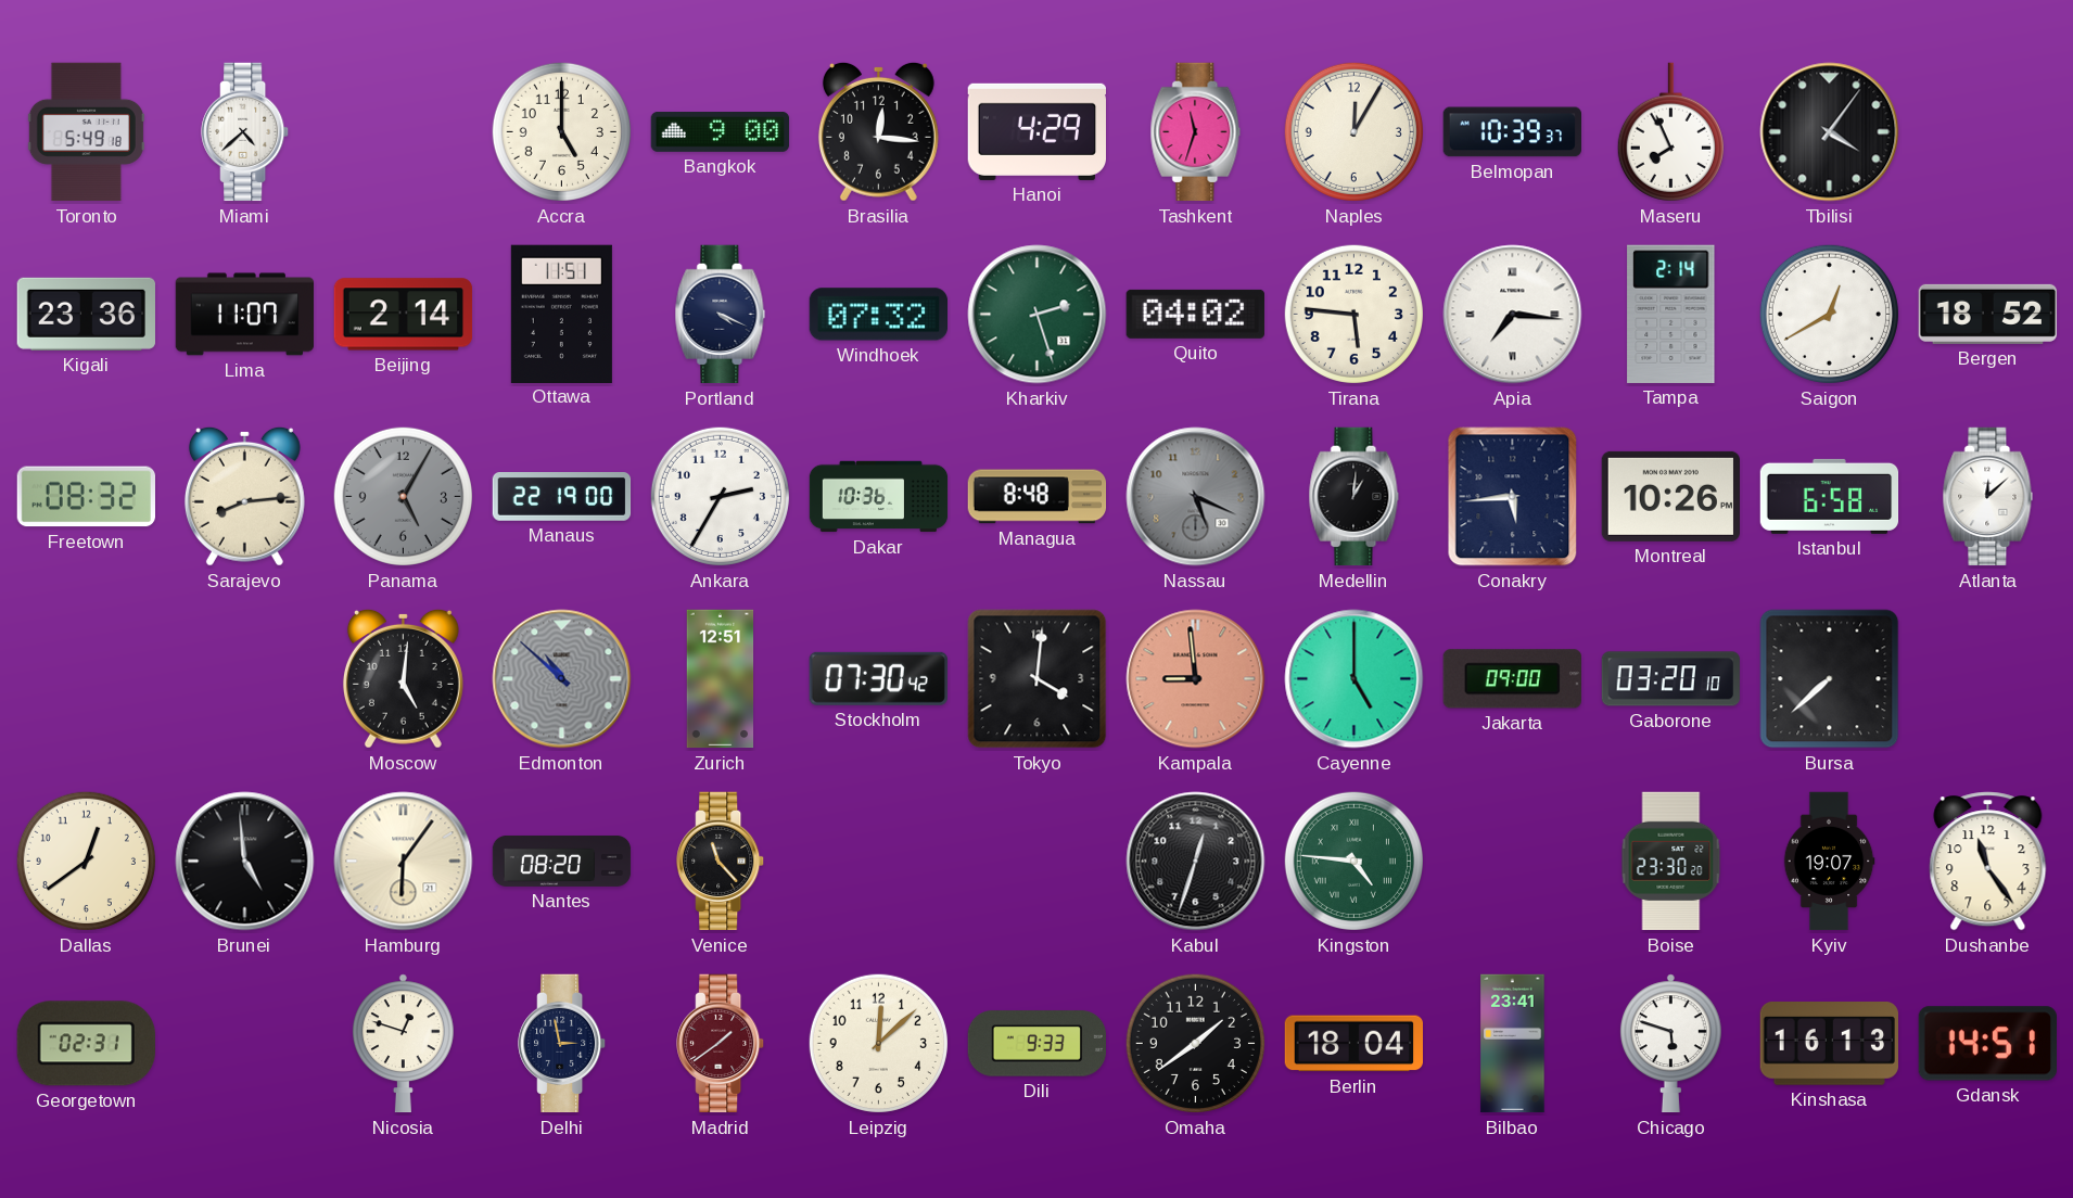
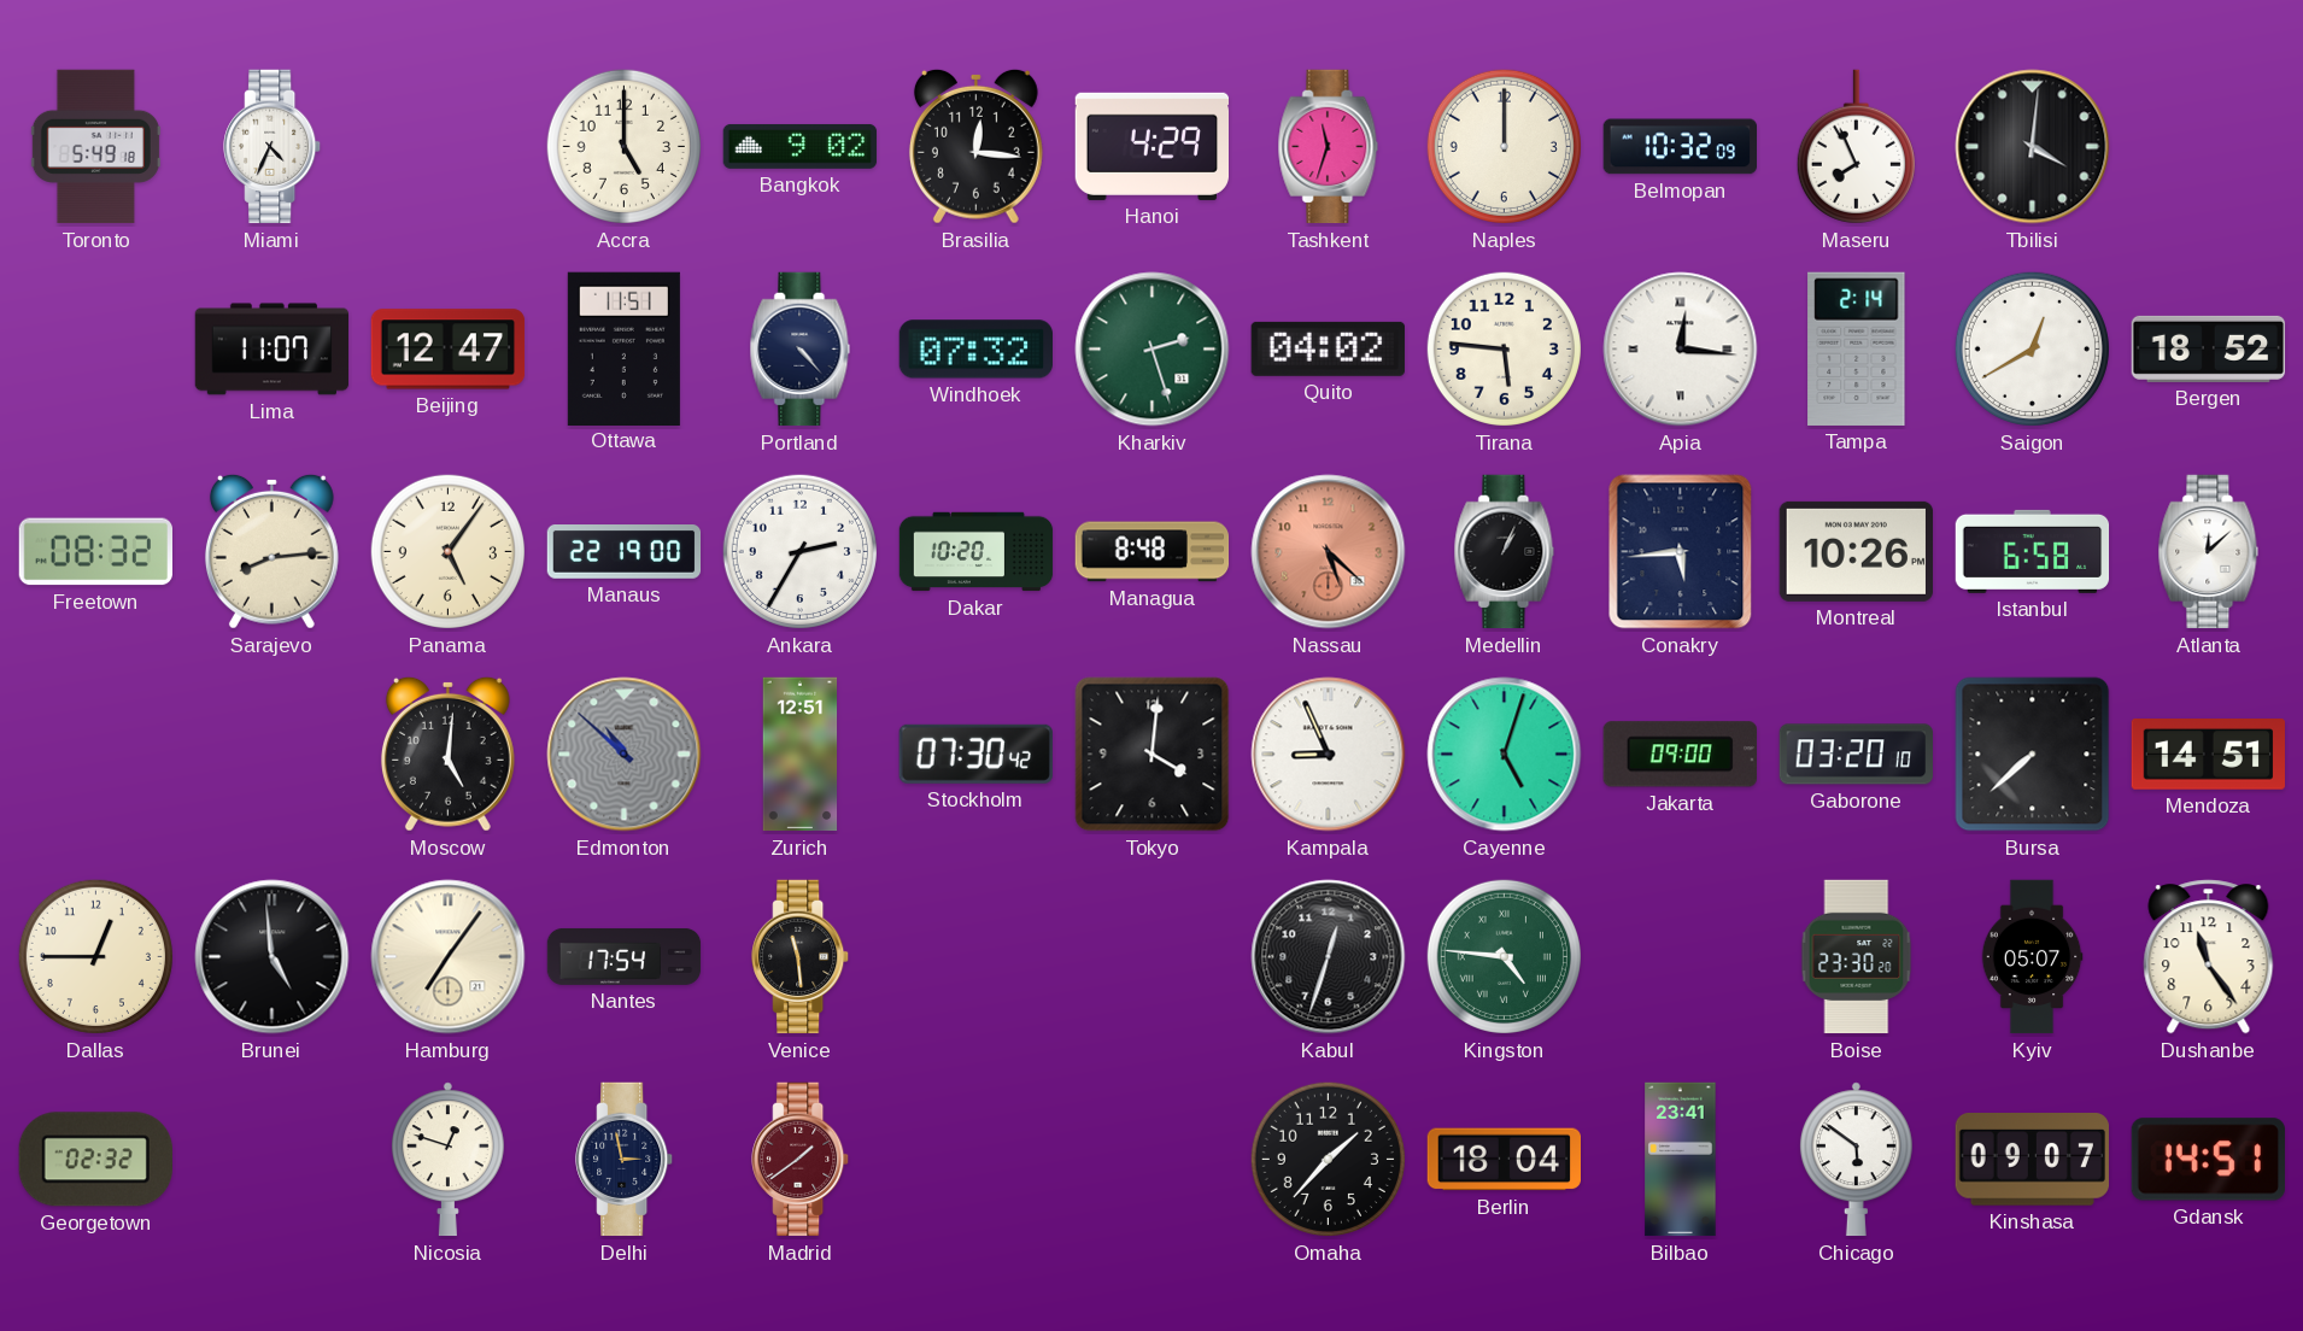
Miami: 4:38 -> 4:34
Bangkok: 9:00 -> 9:02
Naples: 12:05 -> 12:00
Belmopan: 10:39 -> 10:32
Tbilisi: 4:06 -> 4:01
Kigali: 23:36 -> none
Beijing: 2:14 -> 12:47
Portland: 4:19 -> 4:23
Apia: 7:16 -> 12:16
Panama: 5:05 -> 5:06
Panama dial: grey -> cream
Dakar: 10:36 -> 10:20
Nassau: 5:19 -> 5:22
Nassau dial: grey -> salmon
Medellin: 1:01 -> 1:04
Kampala: 8:59 -> 8:56
Kampala dial: salmon -> white
Cayenne: 5:00 -> 5:03
Mendoza: none -> 14:51
Dallas: 12:39 -> 12:45
Hamburg: 6:06 -> 7:06
Nantes: 08:20 -> 17:54
Venice: 11:23 -> 11:29
Kyiv: 19:07 -> 05:07
Georgetown: 02:31 -> 02:32
Leipzig: 12:08 -> none
Dili: 9:33 -> none
Omaha: 1:39 -> 1:37
Chicago: 5:48 -> 5:51
Kinshasa: 16:13 -> 09:07
